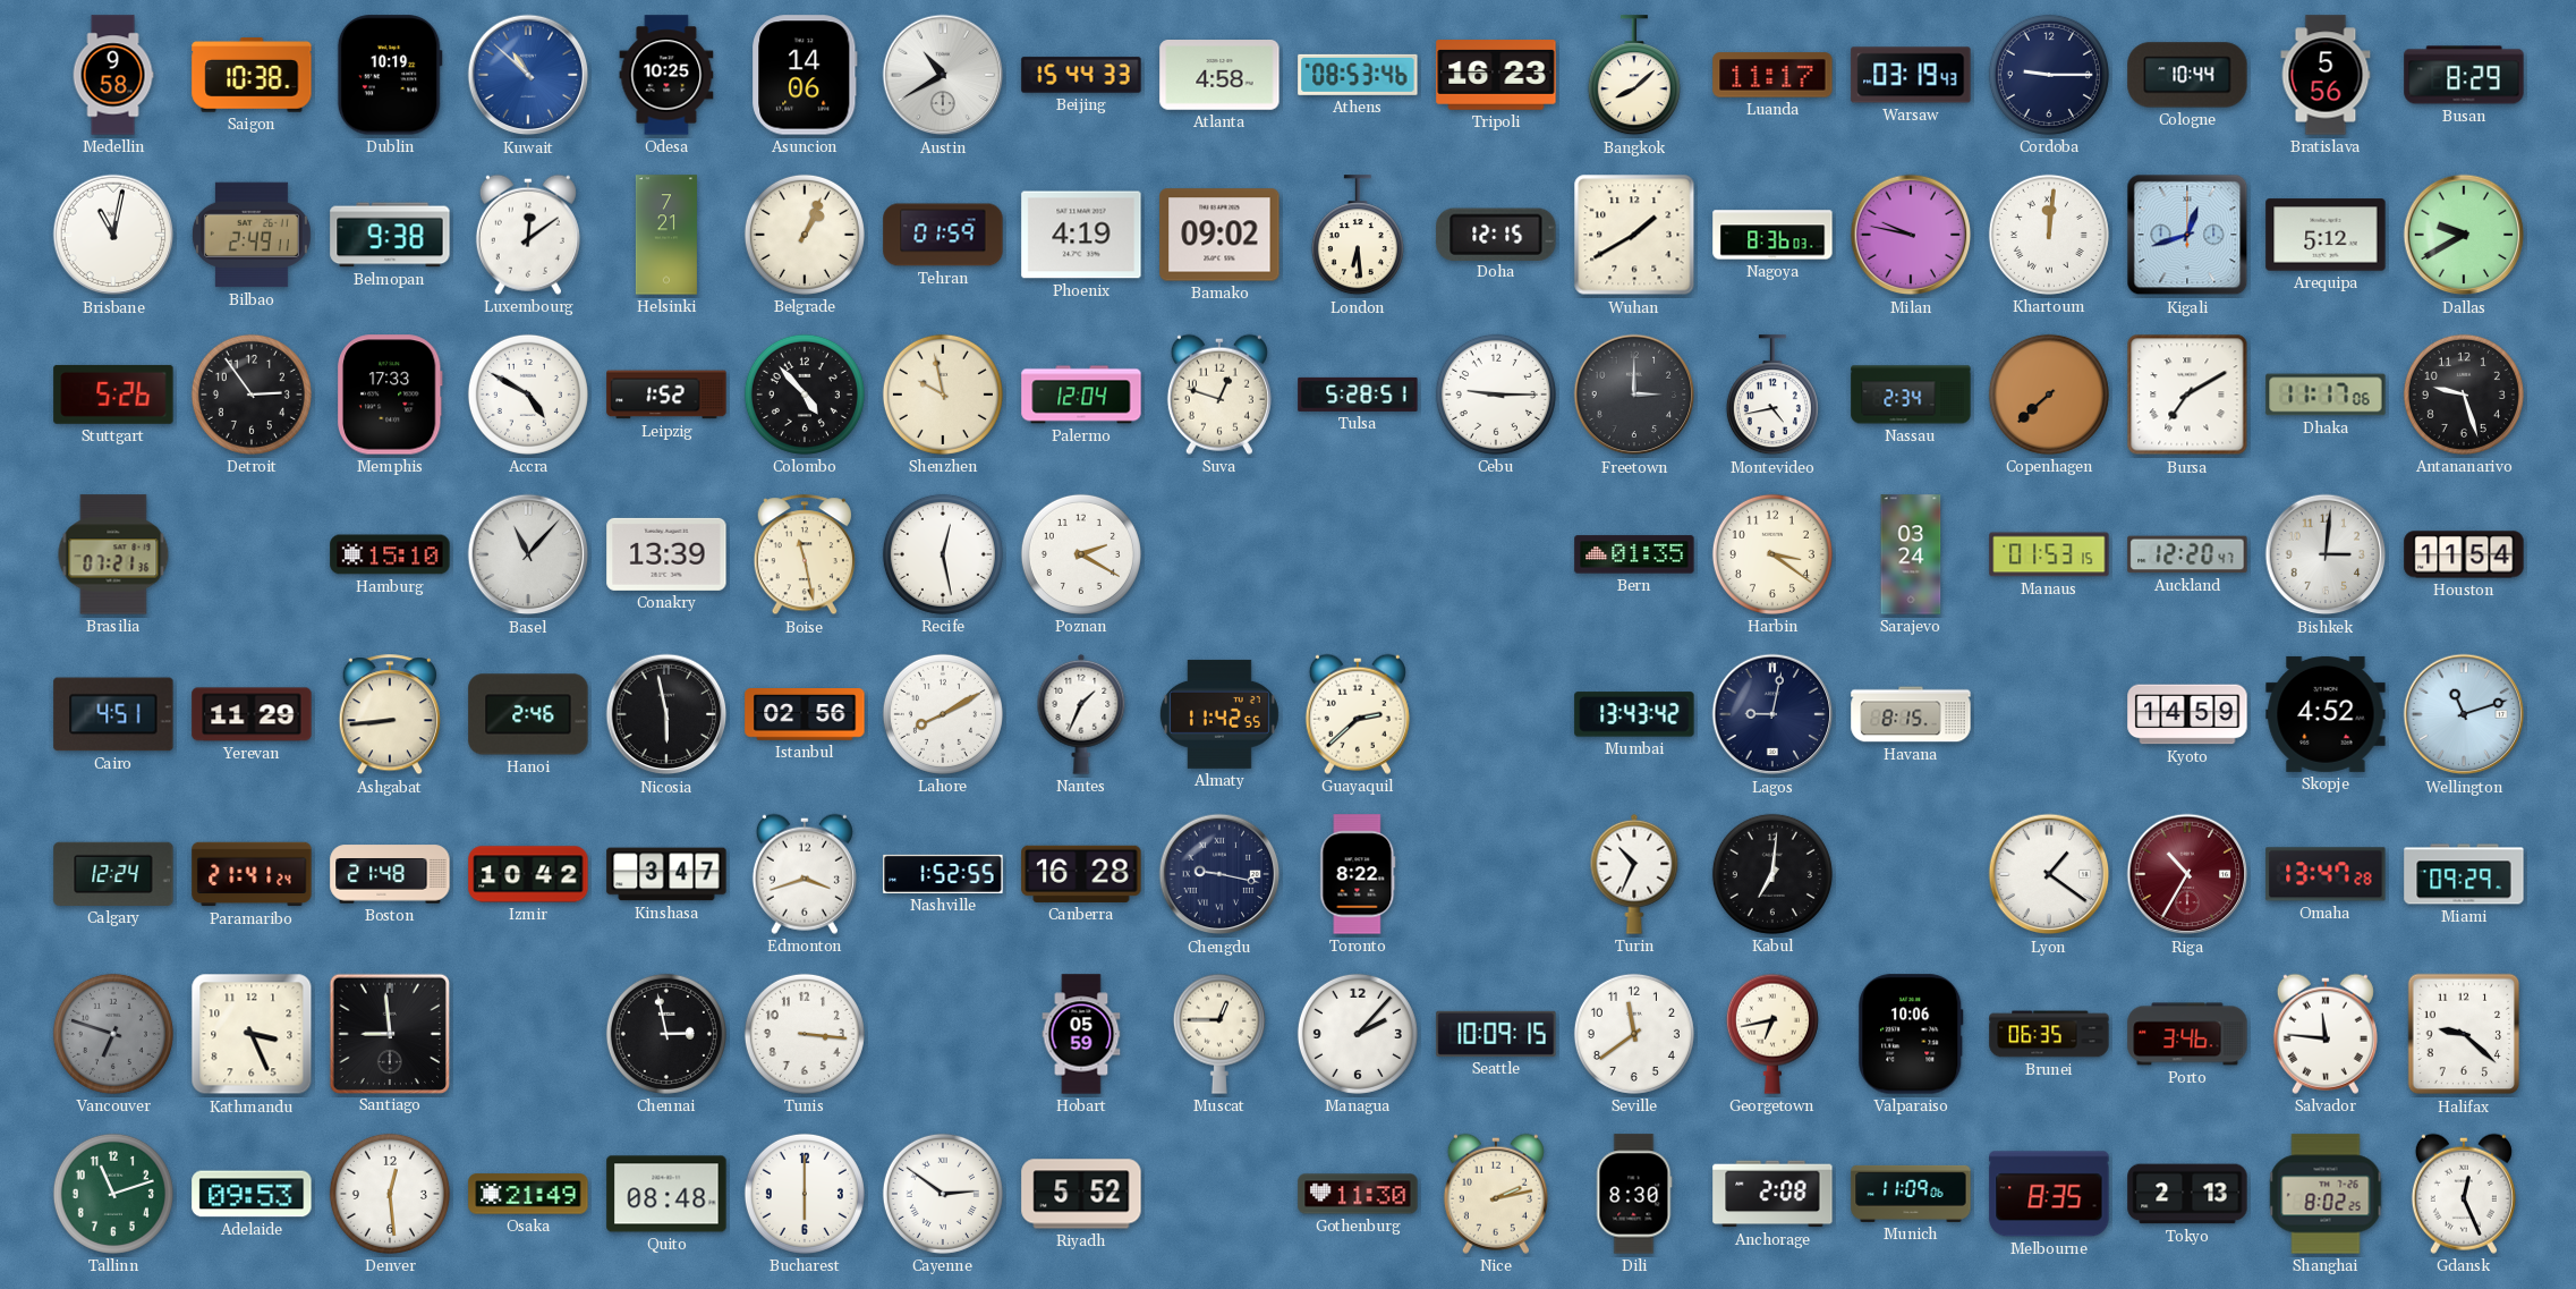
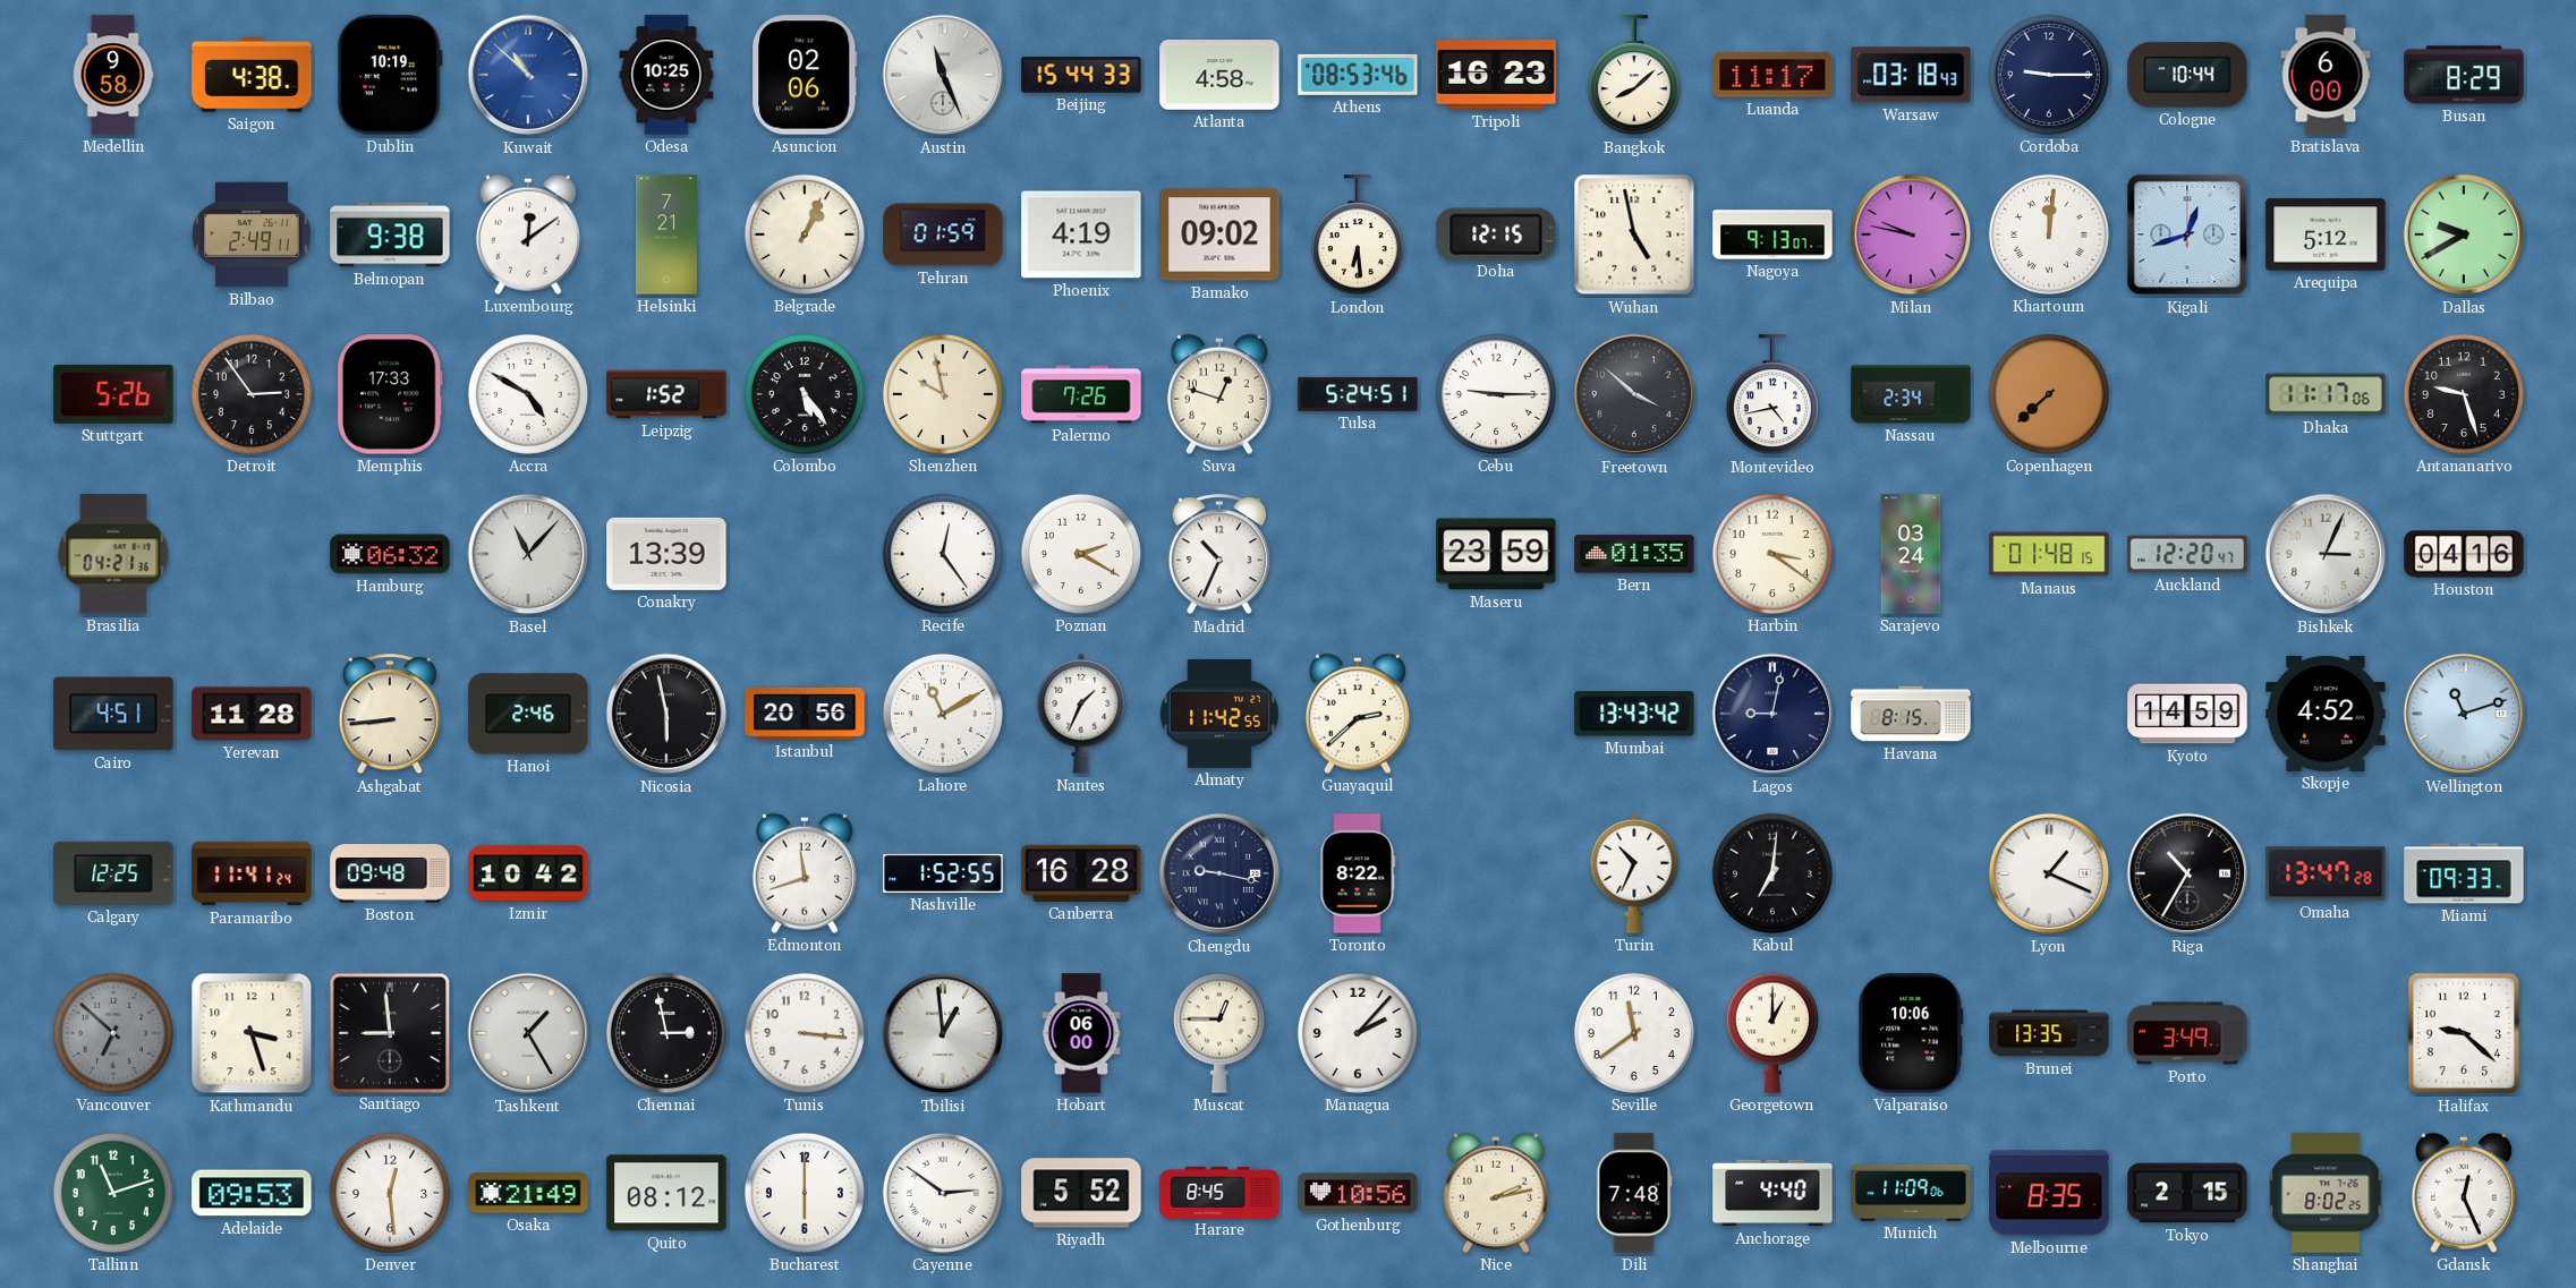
Saigon: 10:38 -> 4:38
Asuncion: 14:06 -> 02:06
Austin: 10:40 -> 11:26
Warsaw: 03:19 -> 03:18
Bratislava: 5:56 -> 6:00
Brisbane: 11:02 -> none
Wuhan: 1:40 -> 4:58
Nagoya: 8:36 -> 9:13
Colombo: 4:53 -> 5:24
Palermo: 12:04 -> 7:26
Tulsa: 5:28 -> 5:24
Freetown: 3:00 -> 3:52
Bursa: 7:10 -> none
Brasilia: 07:21 -> 04:21
Hamburg: 15:10 -> 06:32
Boise: 11:28 -> none
Recife: 12:28 -> 12:24
Madrid: none -> 10:34
Maseru: none -> 23:59
Manaus: 01:53 -> 01:48
Bishkek: 3:01 -> 3:04
Houston: 11:54 -> 04:16
Yerevan: 11:29 -> 11:28
Istanbul: 02:56 -> 20:56
Lahore: 8:10 -> 11:10
Calgary: 12:24 -> 12:25
Paramaribo: 21:41 -> 11:41
Boston: 21:48 -> 09:48
Kinshasa: 3:47 -> none
Edmonton: 3:42 -> 11:42
Lyon: 1:21 -> 1:19
Riga dial: burgundy -> black
Miami: 09:29 -> 09:33
Vancouver: 6:48 -> 6:52
Kathmandu: 3:26 -> 3:27
Tashkent: none -> 1:25
Tbilisi: none -> 12:59
Hobart: 05:59 -> 06:00
Seattle: 10:09 -> none
Georgetown: 6:43 -> 1:00
Brunei: 06:35 -> 13:35
Porto: 3:46 -> 3:49
Salvador: 11:46 -> none
Quito: 08:48 -> 08:12
Harare: none -> 8:45
Gothenburg: 11:30 -> 10:56
Dili: 8:30 -> 7:48
Anchorage: 2:08 -> 4:40
Tokyo: 2:13 -> 2:15
